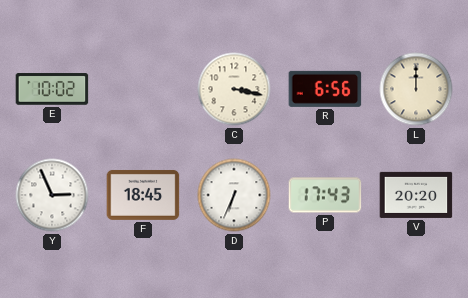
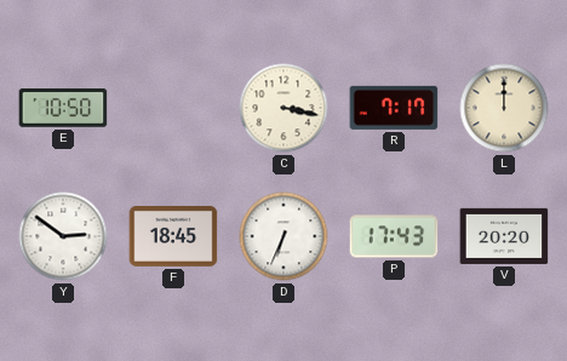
E: 10:02 -> 10:50
R: 6:56 -> 7:17
Y: 2:56 -> 2:51
